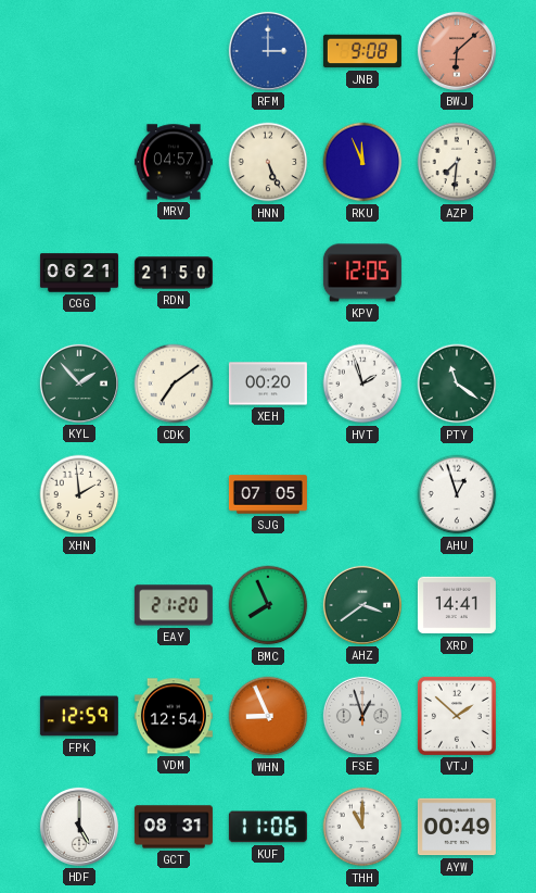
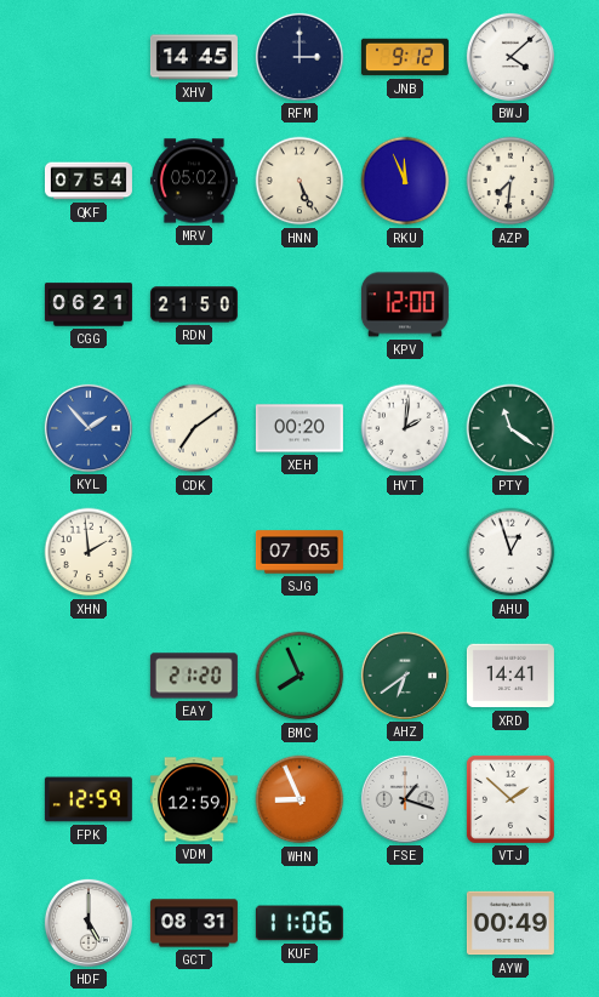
XHV: none -> 14:45
RFM dial: blue -> navy
JNB: 9:08 -> 9:12
BWJ: 6:08 -> 4:08
BWJ dial: salmon -> white
QKF: none -> 07:54
MRV: 04:57 -> 05:02
KPV: 12:05 -> 12:00
KYL dial: green -> blue
HVT: 1:57 -> 2:01
AHZ: 3:39 -> 6:39
VDM: 12:54 -> 12:59
FSE: 12:57 -> 1:18
THH: 11:00 -> none
